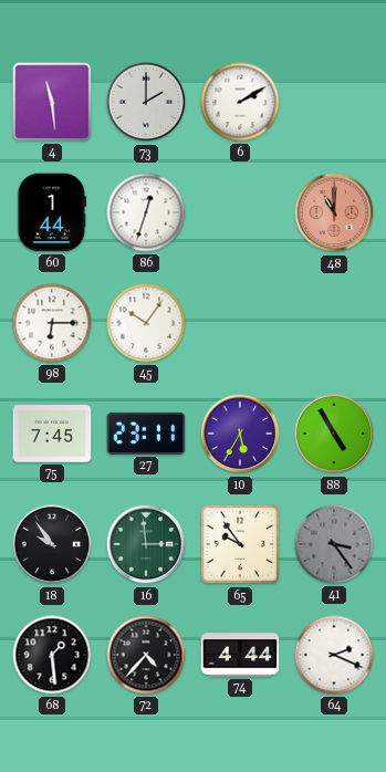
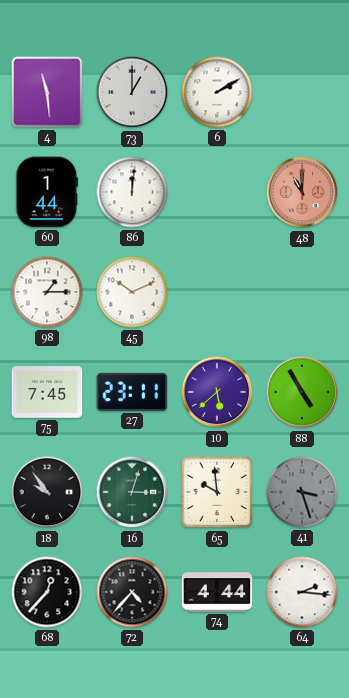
73: 2:00 -> 1:00
86: 12:33 -> 12:01
98: 6:15 -> 1:15
45: 10:06 -> 10:11
10: 5:35 -> 5:38
16: 2:59 -> 3:03
65: 9:54 -> 9:59
41: 3:24 -> 3:27
68: 1:29 -> 12:37
64: 2:19 -> 2:16
